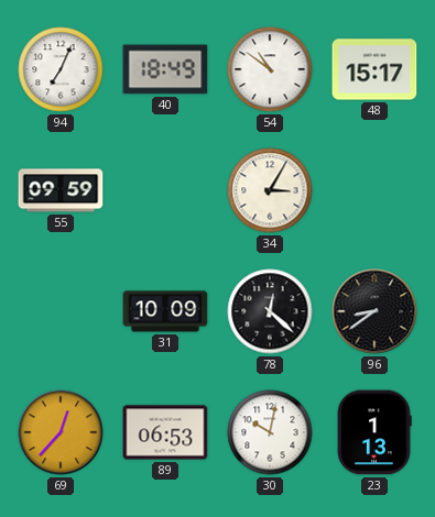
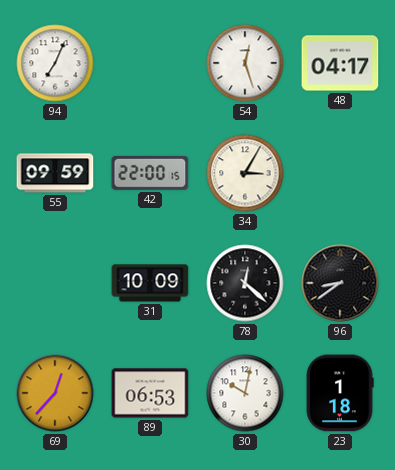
40: 18:49 -> none
54: 10:51 -> 12:27
48: 15:17 -> 04:17
42: none -> 22:00
23: 1:13 -> 1:18
